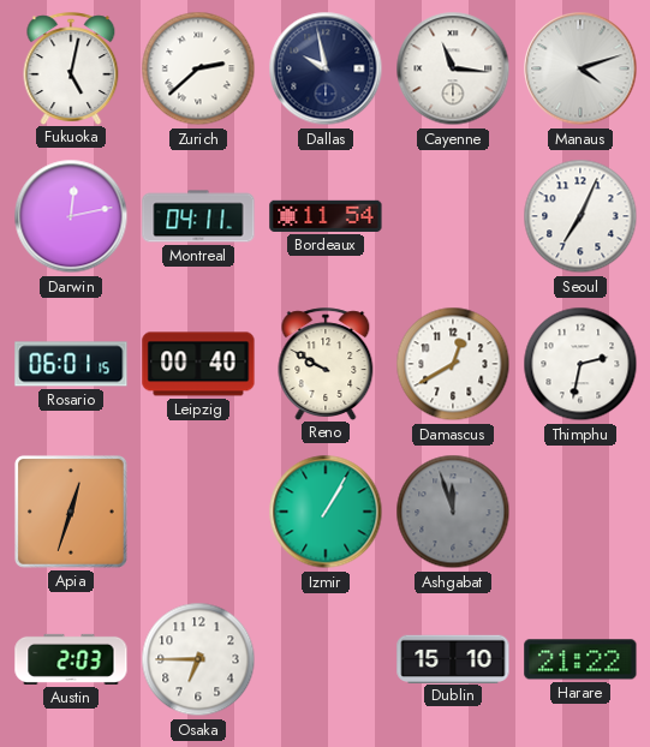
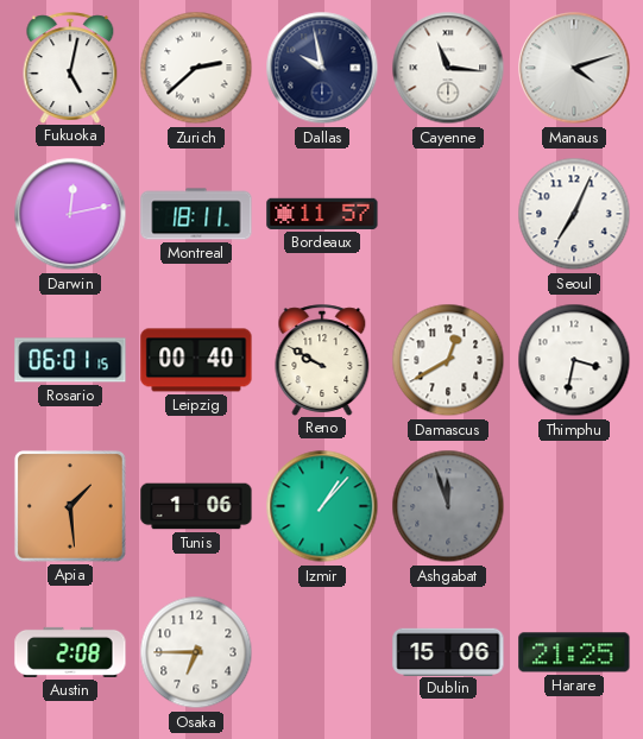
Montreal: 04:11 -> 18:11
Bordeaux: 11:54 -> 11:57
Thimphu: 2:32 -> 3:32
Apia: 12:33 -> 1:29
Tunis: none -> 1:06
Izmir: 1:05 -> 1:07
Austin: 2:03 -> 2:08
Dublin: 15:10 -> 15:06
Harare: 21:22 -> 21:25
